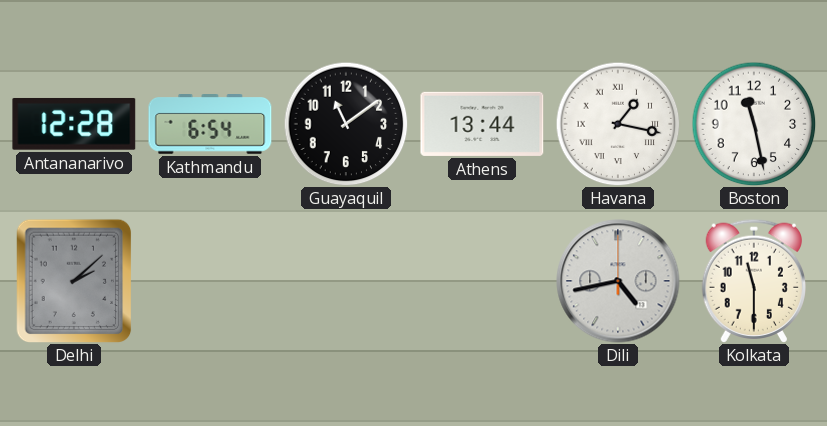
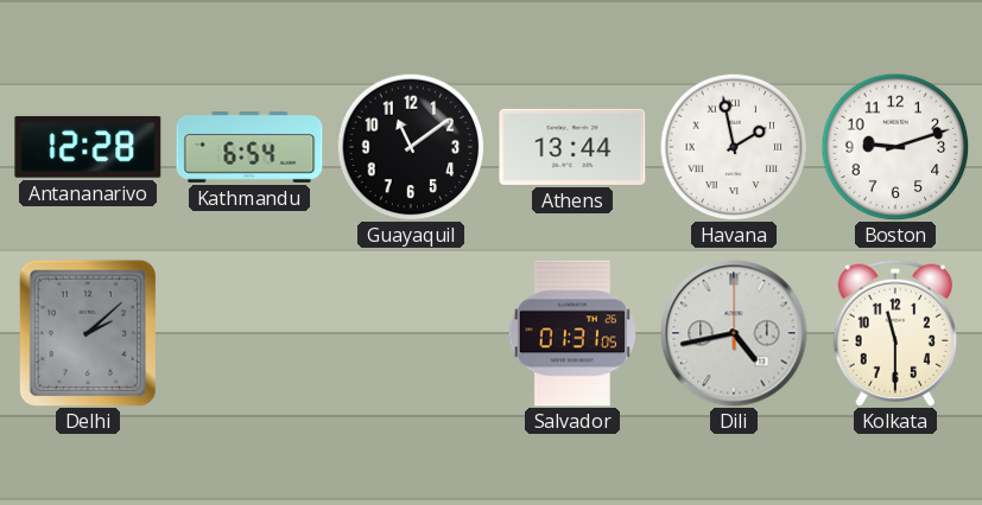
Havana: 1:17 -> 1:58
Boston: 11:28 -> 9:12
Salvador: none -> 01:31
